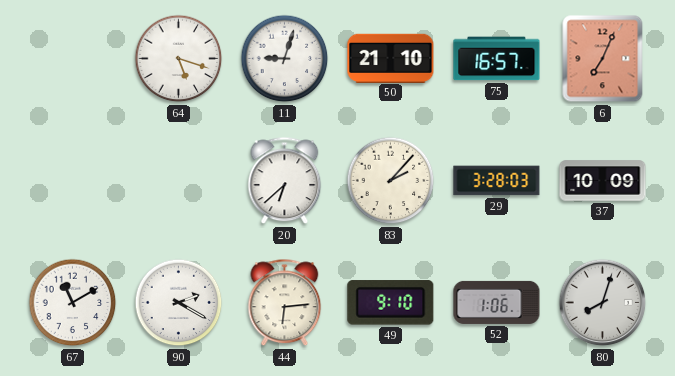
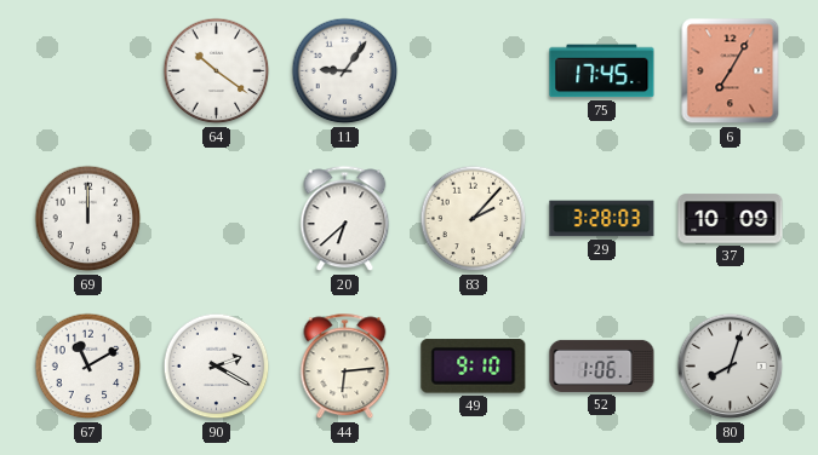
64: 5:18 -> 10:21
11: 9:03 -> 9:06
50: 21:10 -> none
75: 16:57 -> 17:45
6: 7:04 -> 7:05
69: none -> 12:00
